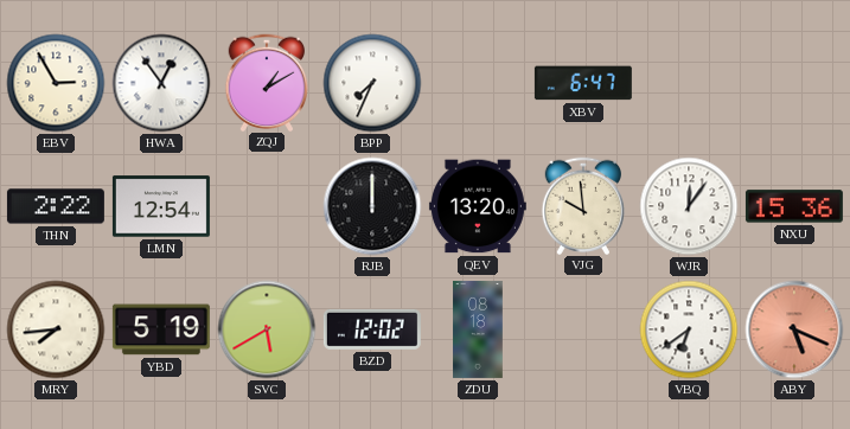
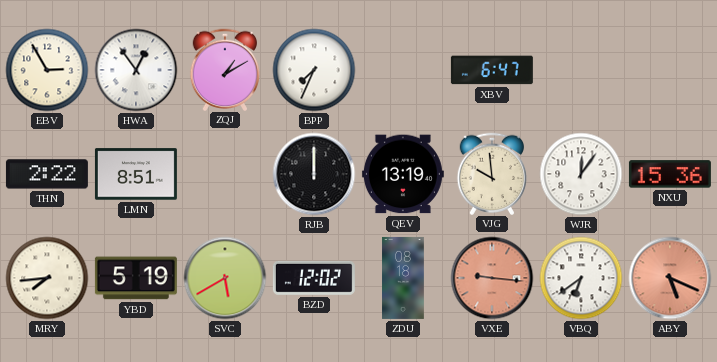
LMN: 12:54 -> 8:51
QEV: 13:20 -> 13:19
VXE: none -> 9:16
